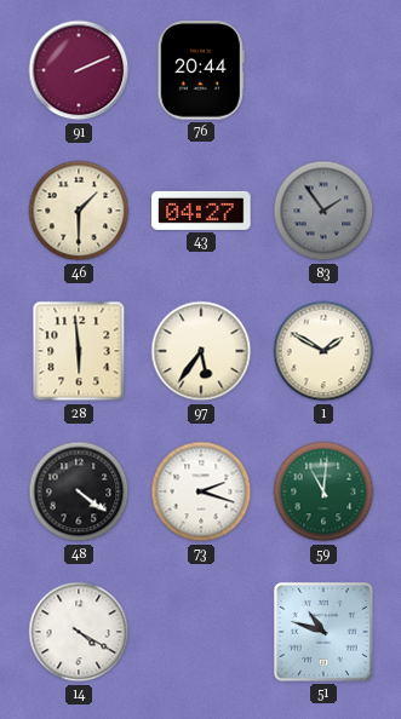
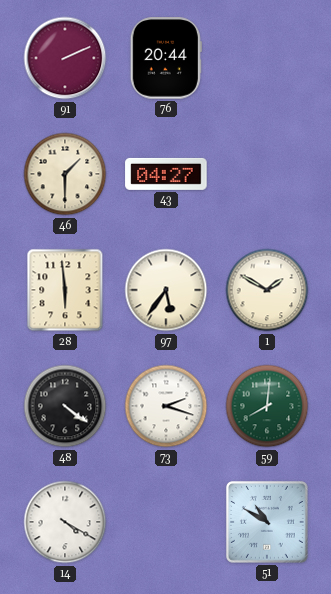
83: 1:54 -> none
59: 11:01 -> 8:01
51: 10:48 -> 10:50
